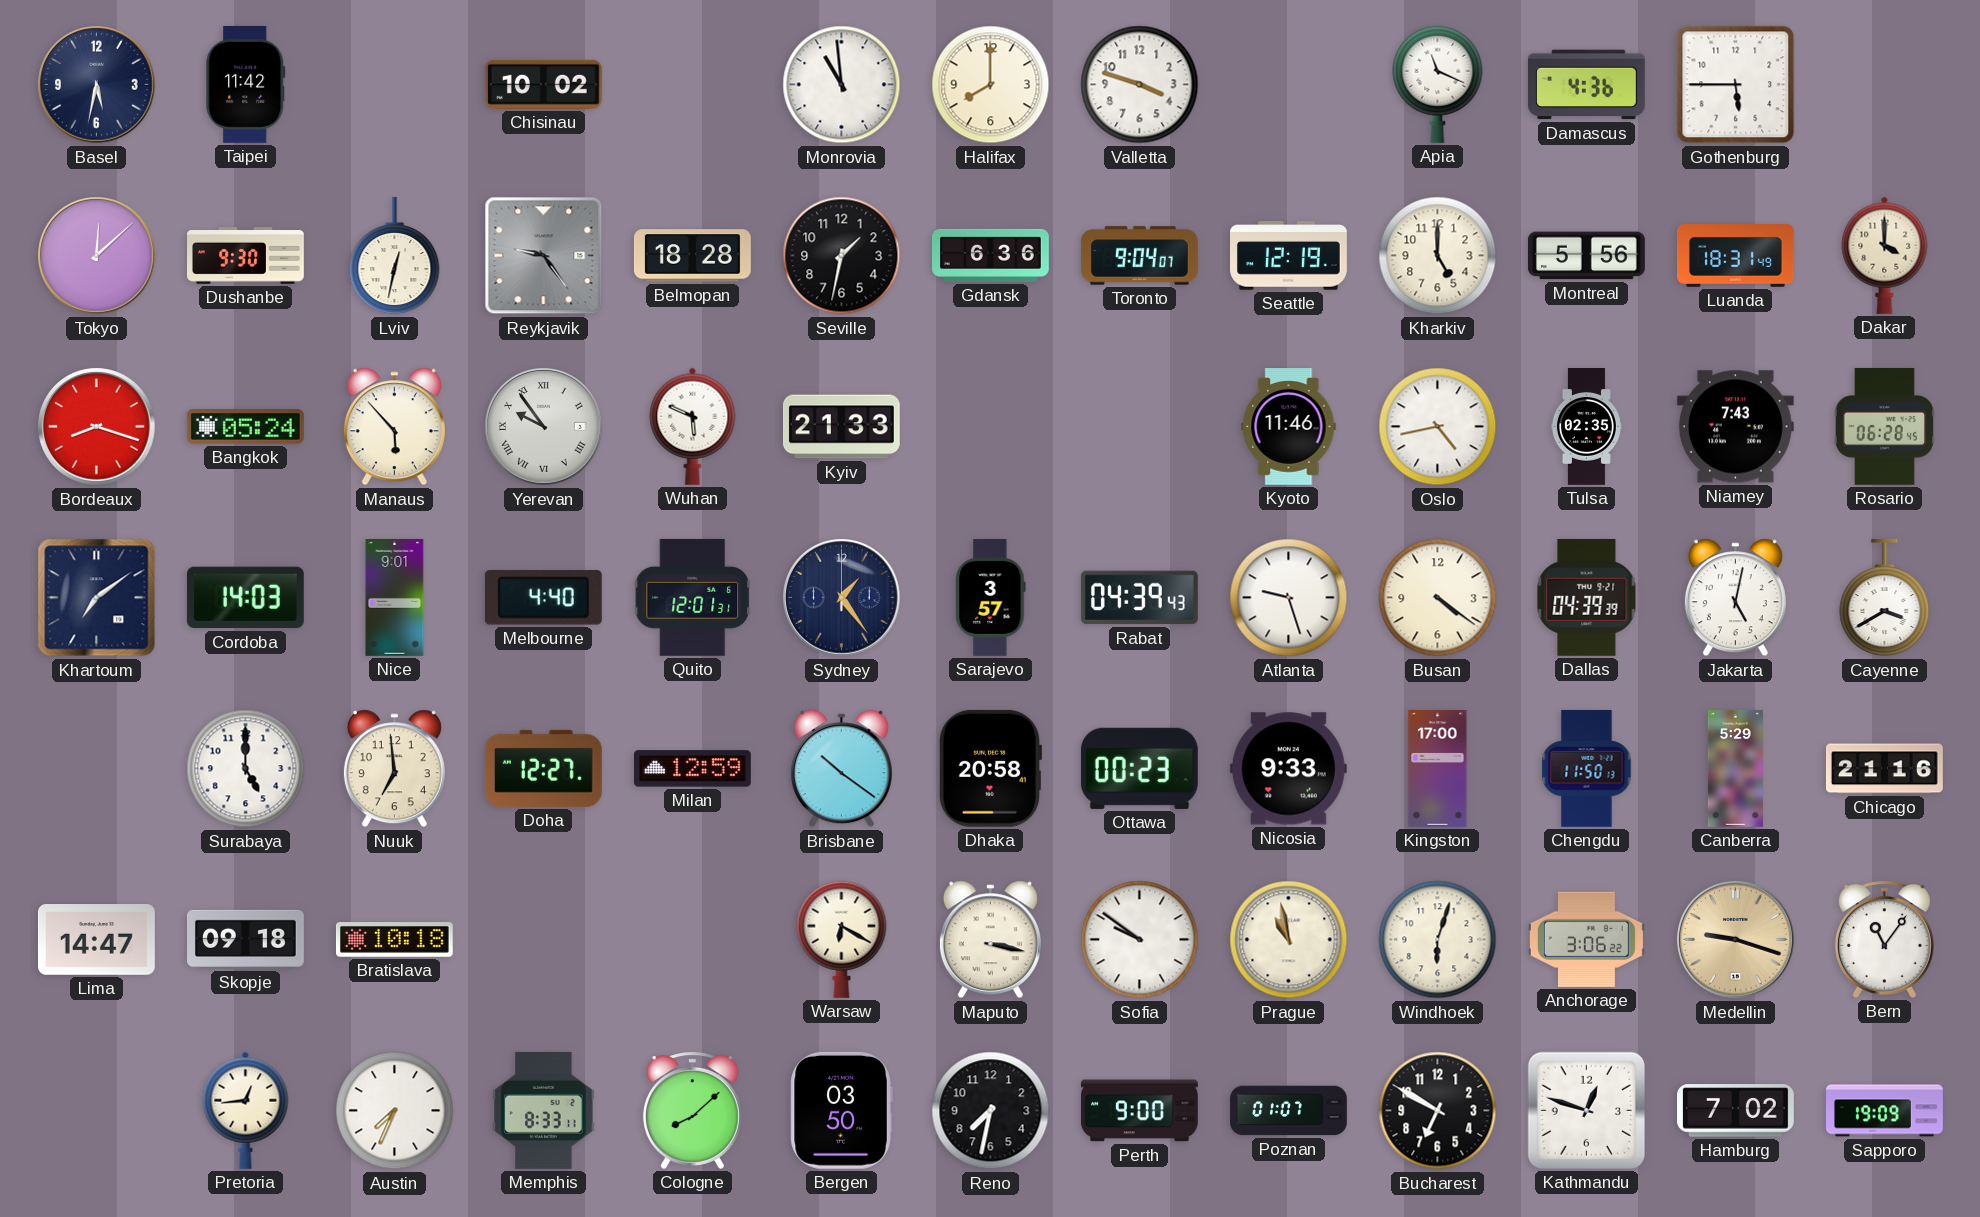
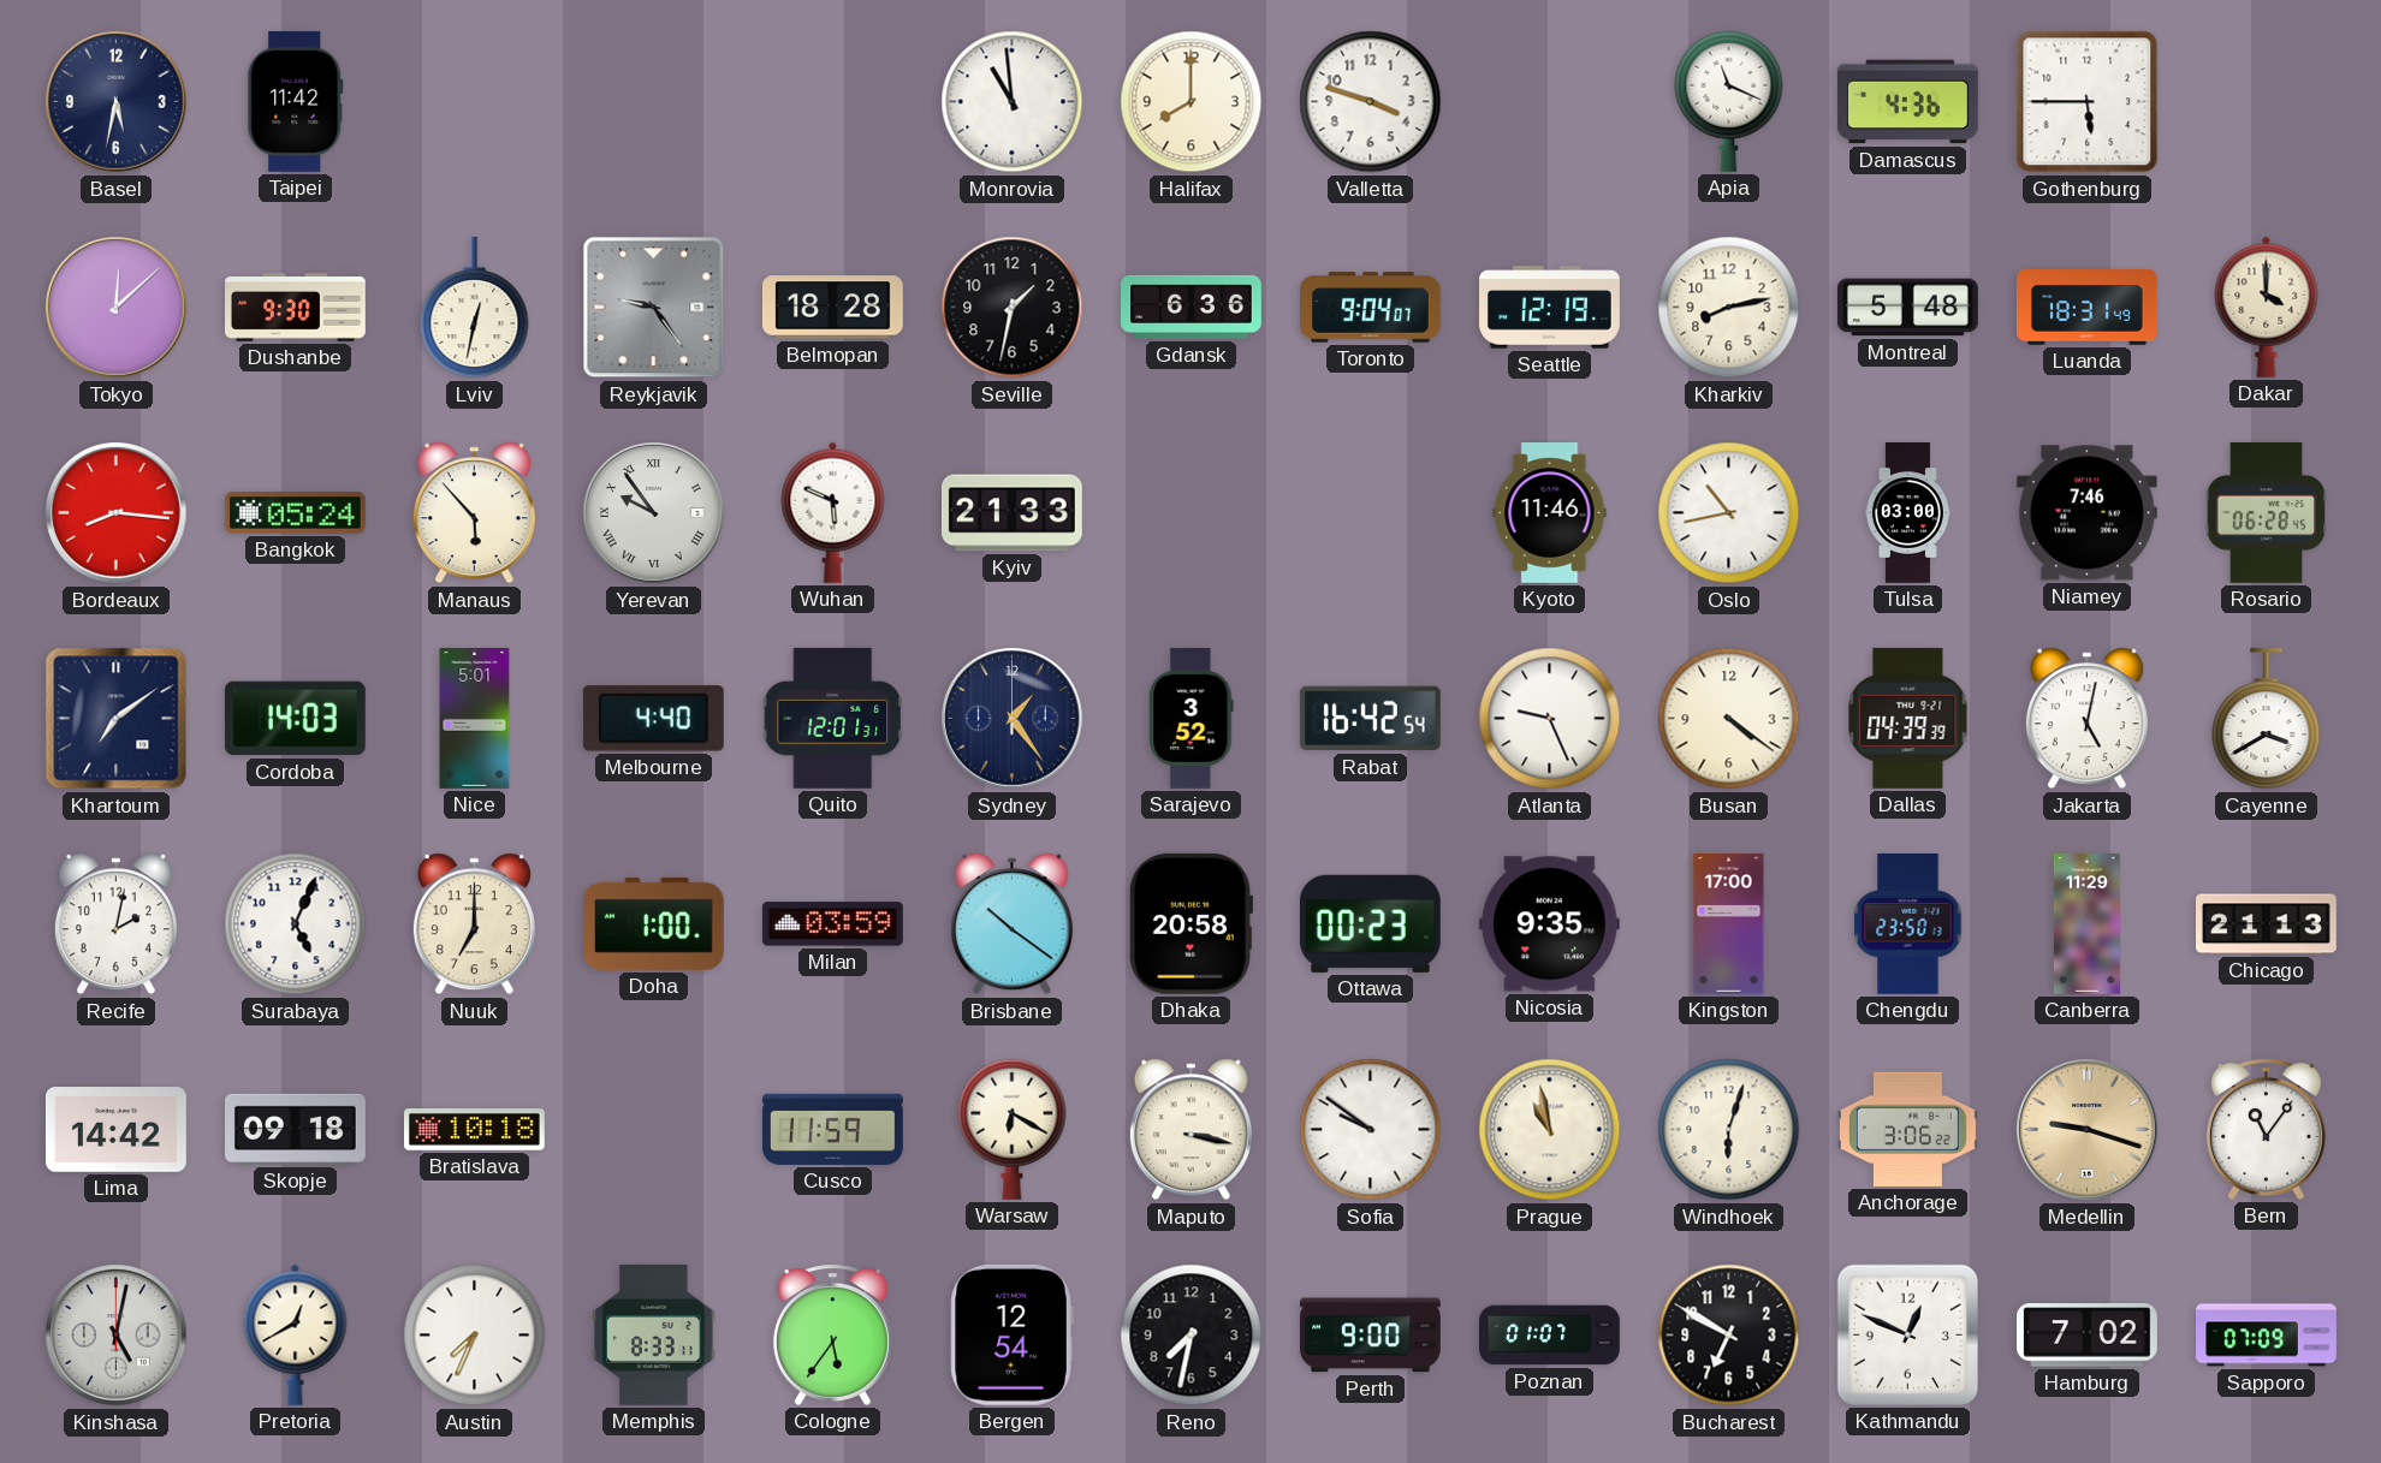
Chisinau: 10:02 -> none
Kharkiv: 5:00 -> 8:13
Montreal: 5:56 -> 5:48
Bordeaux: 8:18 -> 8:16
Oslo: 4:43 -> 10:43
Tulsa: 02:35 -> 03:00
Niamey: 7:43 -> 7:46
Nice: 9:01 -> 5:01
Sarajevo: 3:57 -> 3:52
Rabat: 04:39 -> 16:42
Atlanta: 9:27 -> 9:26
Recife: none -> 2:02
Surabaya: 5:00 -> 5:04
Nuuk: 6:59 -> 7:00
Doha: 12:27 -> 1:00
Milan: 12:59 -> 03:59
Nicosia: 9:33 -> 9:35
Chengdu: 11:50 -> 23:50
Canberra: 5:29 -> 11:29
Chicago: 21:16 -> 21:13
Lima: 14:47 -> 14:42
Cusco: none -> 11:59
Kinshasa: none -> 5:02
Pretoria: 12:44 -> 12:40
Cologne: 8:08 -> 5:36
Bergen: 03:50 -> 12:54
Kathmandu: 12:48 -> 12:49
Sapporo: 19:09 -> 07:09
